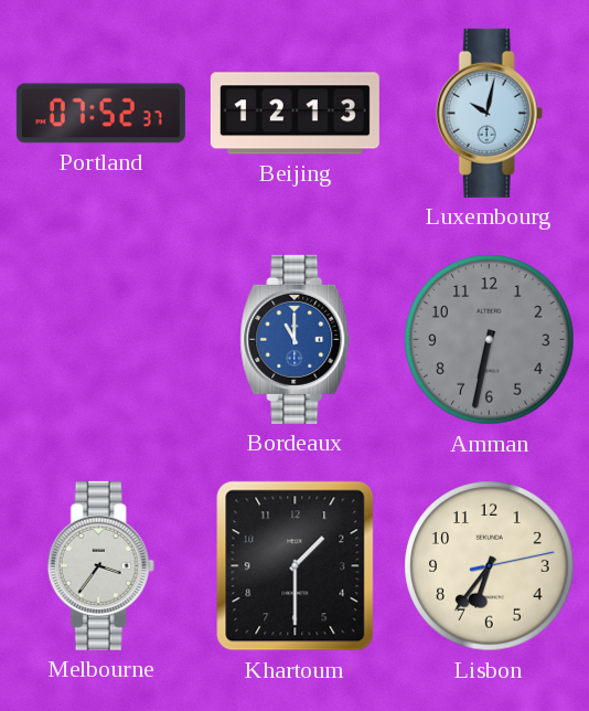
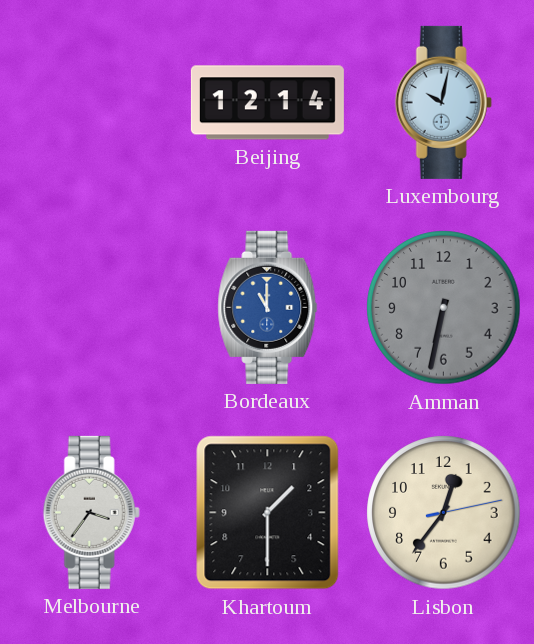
Portland: 07:52 -> none
Beijing: 12:13 -> 12:14
Lisbon: 6:36 -> 12:36
